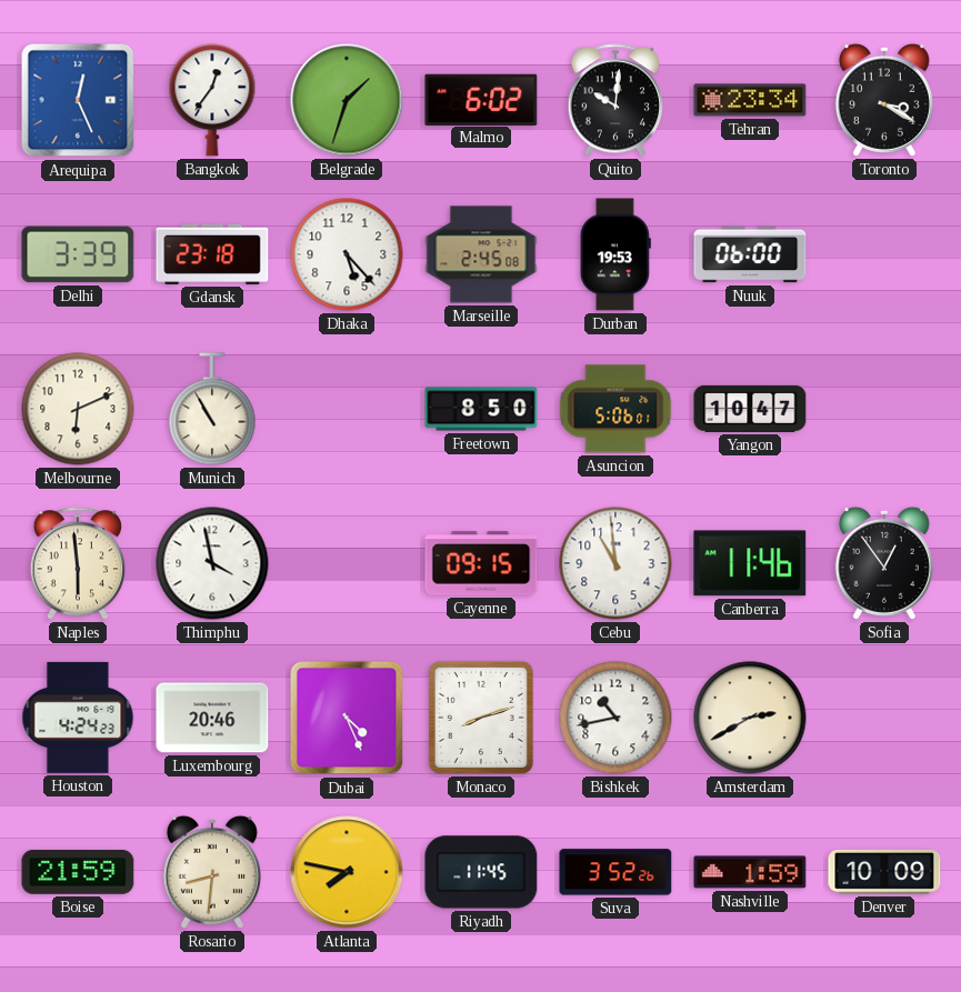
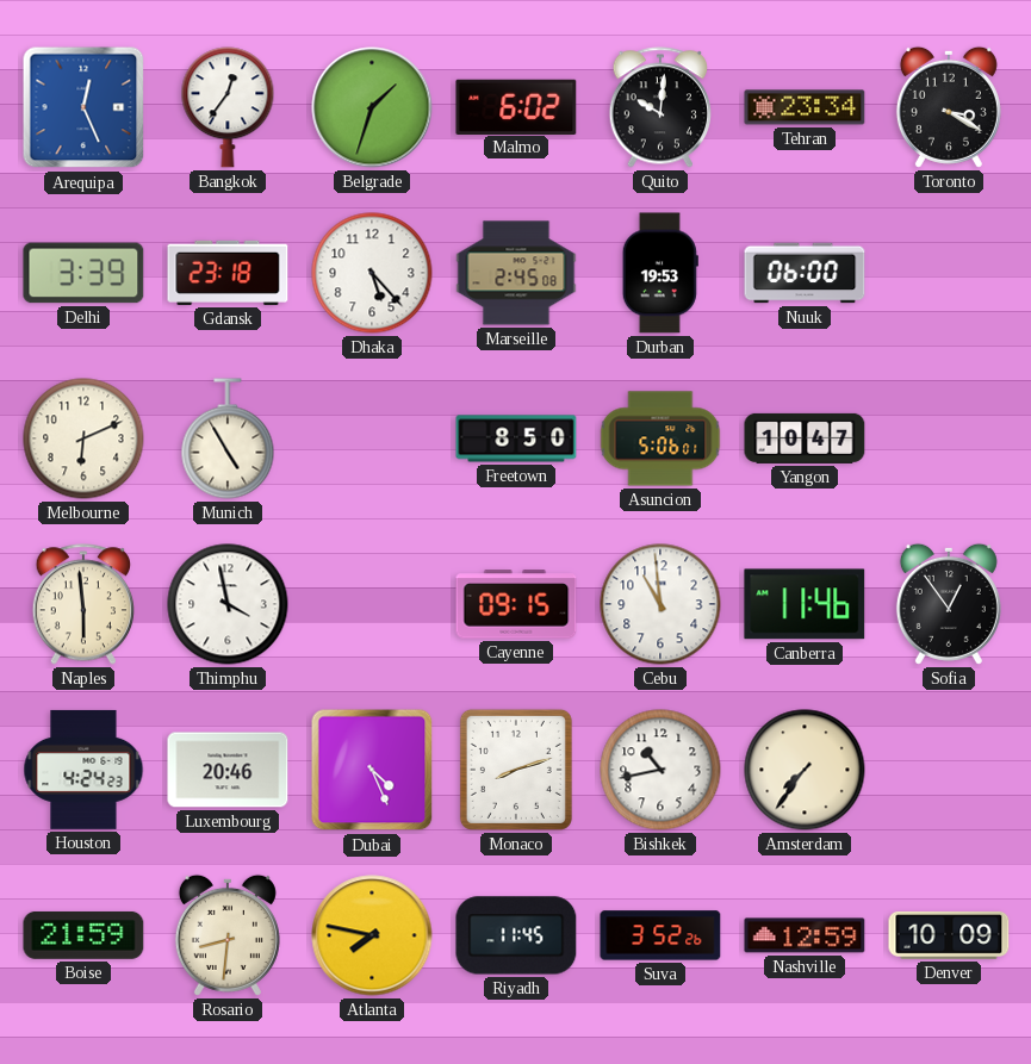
Munich: 10:55 -> 4:55
Amsterdam: 2:40 -> 7:36
Nashville: 1:59 -> 12:59
